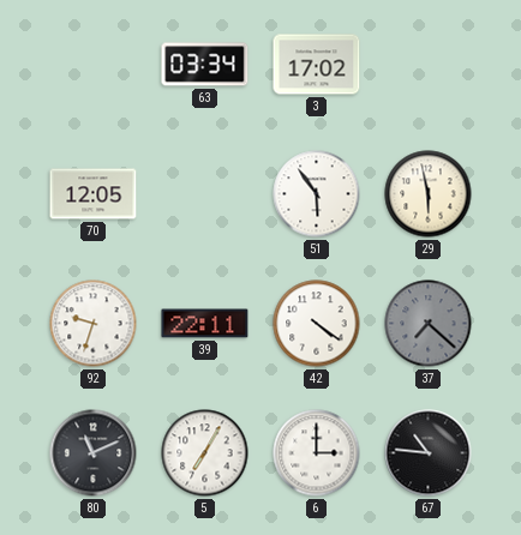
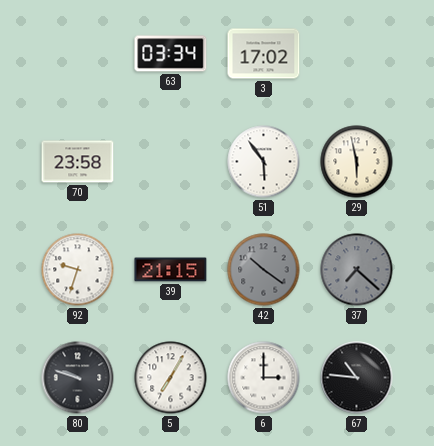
70: 12:05 -> 23:58
39: 22:11 -> 21:15
42: 4:21 -> 10:21
42 dial: white -> grey
80: 11:11 -> 9:48
